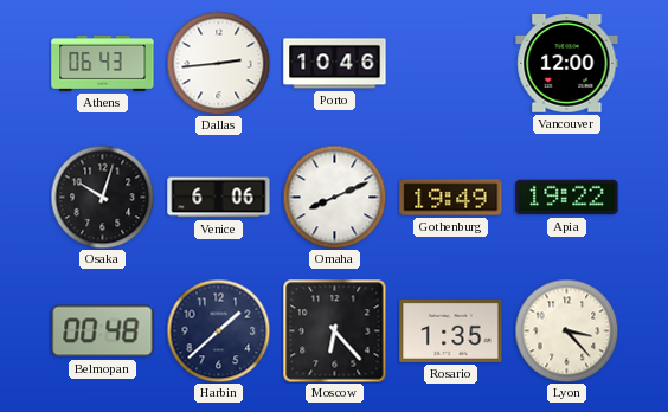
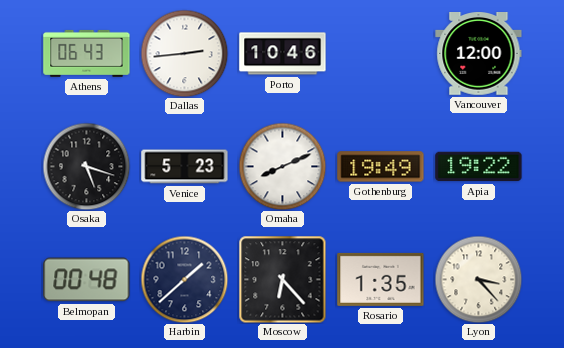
Osaka: 10:03 -> 5:18
Venice: 6:06 -> 5:23
